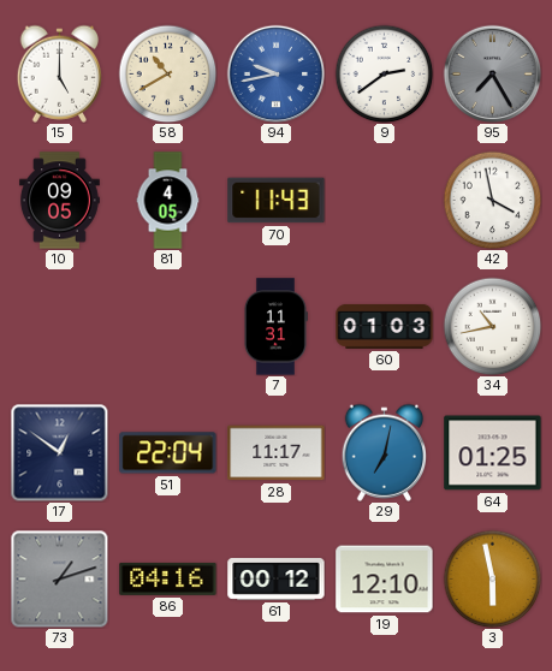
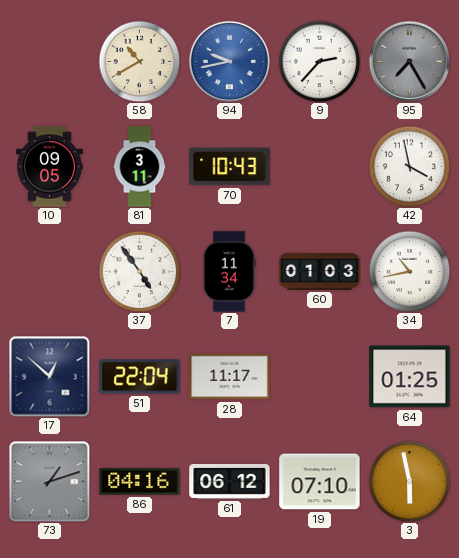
15: 5:00 -> none
9: 2:39 -> 2:37
81: 4:05 -> 3:11
70: 11:43 -> 10:43
37: none -> 4:54
7: 11:31 -> 11:34
17: 12:51 -> 12:52
29: 7:02 -> none
61: 00:12 -> 06:12
19: 12:10 -> 07:10
